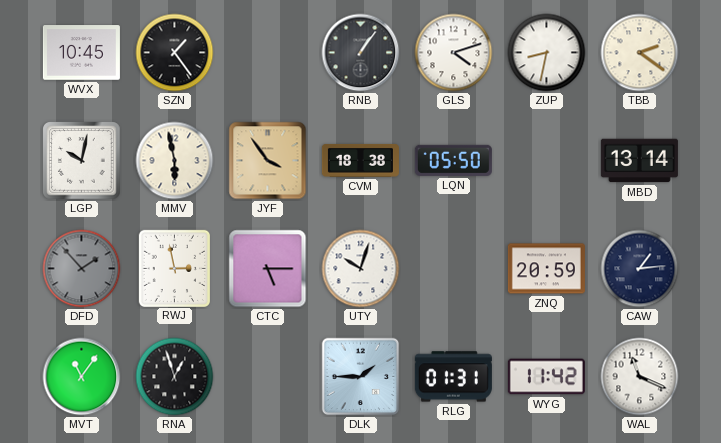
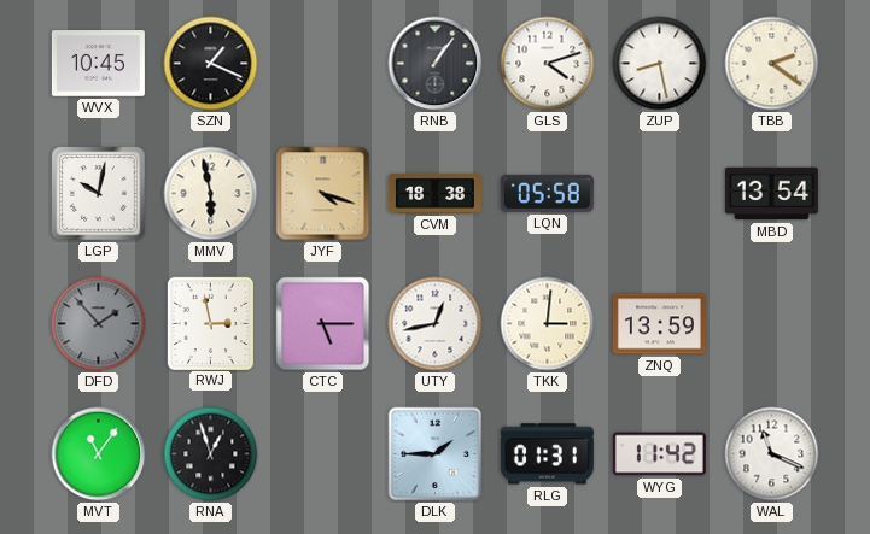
SZN: 1:24 -> 1:19
ZUP: 8:32 -> 8:28
JYF: 3:54 -> 4:18
LQN: 05:50 -> 05:58
MBD: 13:14 -> 13:54
UTY: 10:03 -> 12:43
TKK: none -> 3:01
ZNQ: 20:59 -> 13:59
CAW: 1:14 -> none
